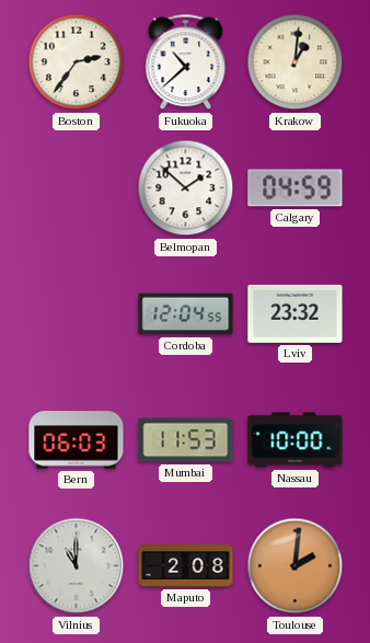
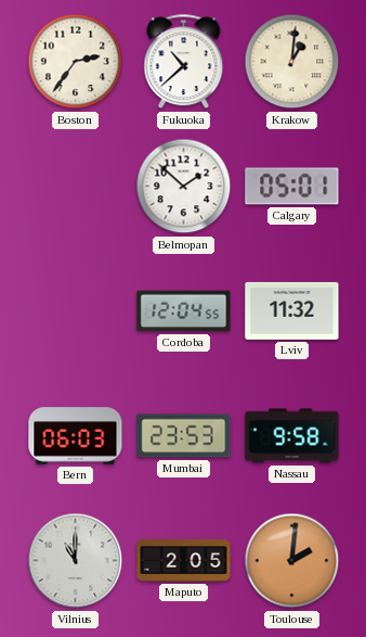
Calgary: 04:59 -> 05:01
Lviv: 23:32 -> 11:32
Mumbai: 11:53 -> 23:53
Nassau: 10:00 -> 9:58
Maputo: 2:08 -> 2:05
